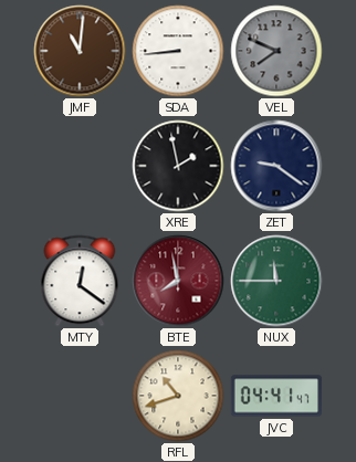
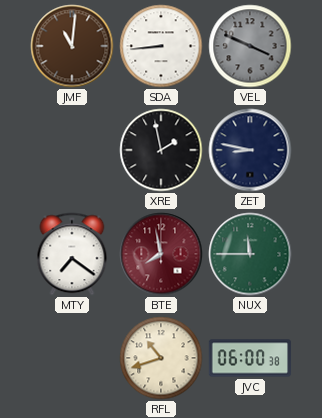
VEL: 7:49 -> 3:49
ZET: 9:21 -> 8:47
MTY: 12:21 -> 7:21
JVC: 04:41 -> 06:00
